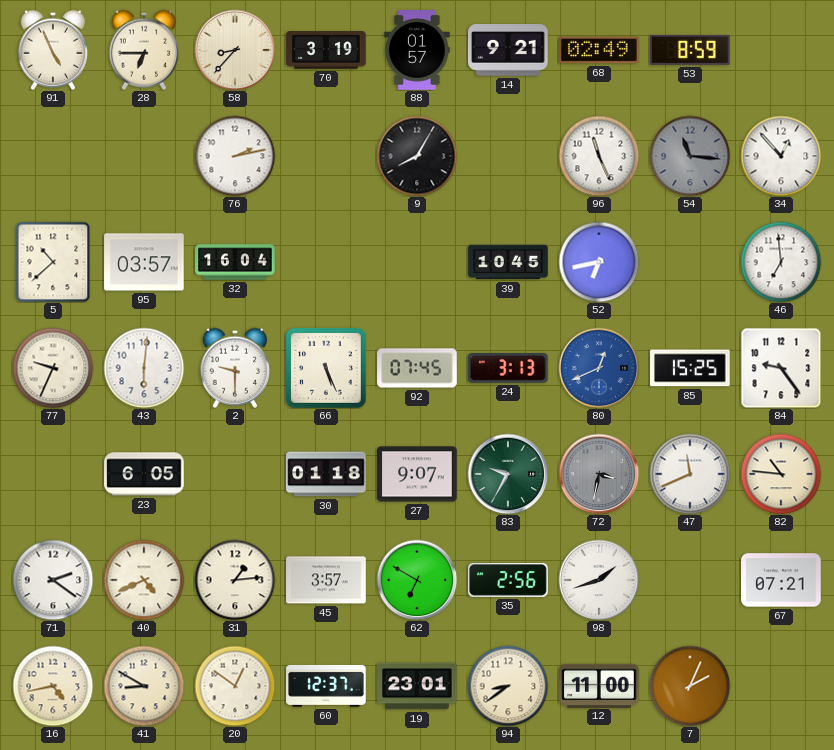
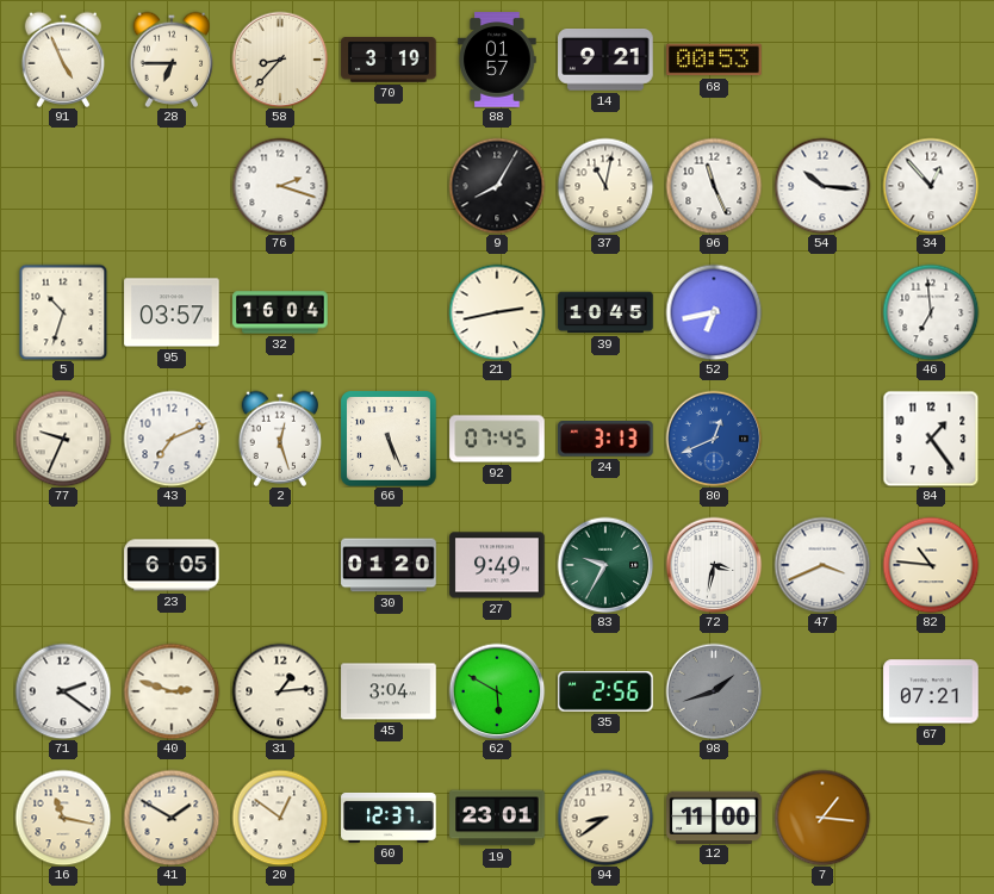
68: 02:49 -> 00:53
53: 8:59 -> none
76: 2:13 -> 2:18
37: none -> 11:02
54: 11:16 -> 10:16
54 dial: grey -> white
5: 10:38 -> 10:33
21: none -> 2:43
43: 6:01 -> 7:11
2: 9:30 -> 12:27
85: 15:25 -> none
84: 9:24 -> 1:24
30: 01:18 -> 01:20
27: 9:07 -> 9:49
72 dial: grey -> white
47: 11:41 -> 3:41
40: 4:41 -> 2:48
45: 3:57 -> 3:04
62: 6:50 -> 5:50
98 dial: white -> grey
16: 4:43 -> 11:17
41: 8:50 -> 1:50
7: 2:04 -> 1:16
